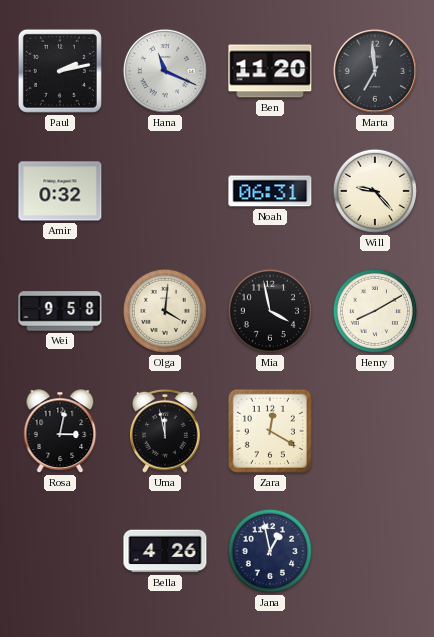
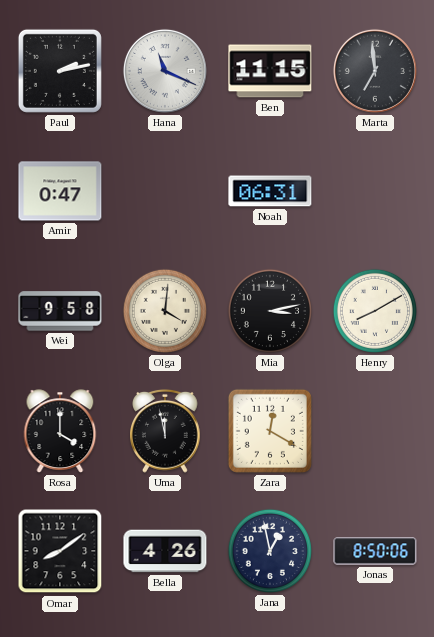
Ben: 11:20 -> 11:15
Amir: 0:32 -> 0:47
Will: 9:23 -> none
Mia: 3:58 -> 3:13
Rosa: 3:02 -> 4:00
Omar: none -> 8:09
Jonas: none -> 8:50
